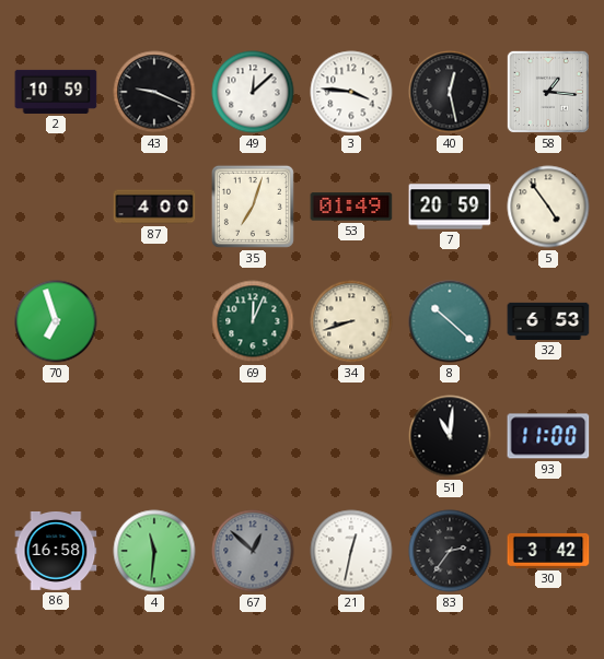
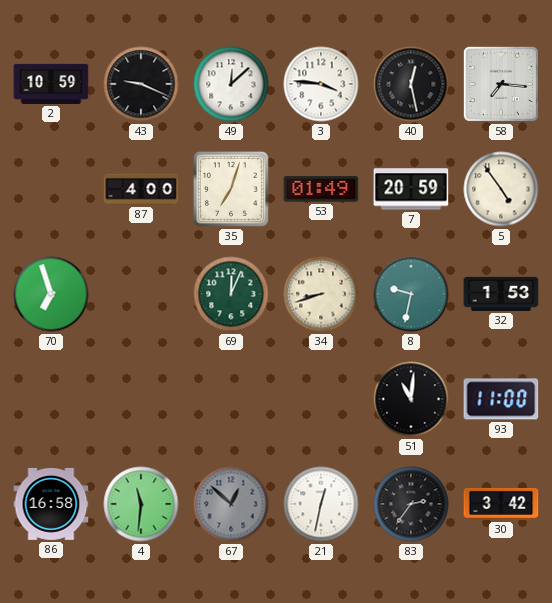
58: 1:16 -> 7:16
8: 10:22 -> 9:32
32: 6:53 -> 1:53
